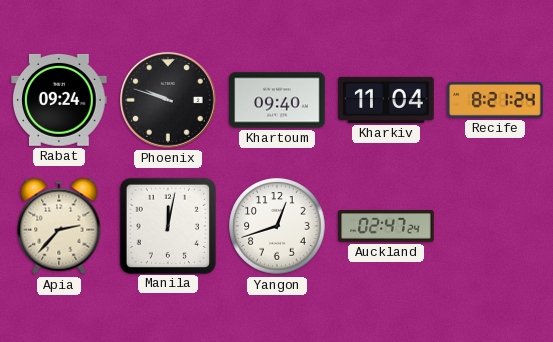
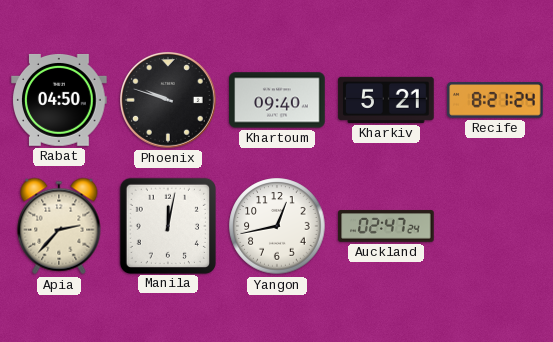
Rabat: 09:24 -> 04:50
Kharkiv: 11:04 -> 5:21
Yangon: 12:42 -> 12:43
